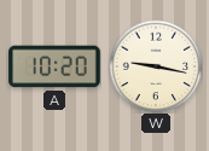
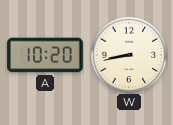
W: 9:17 -> 8:43
